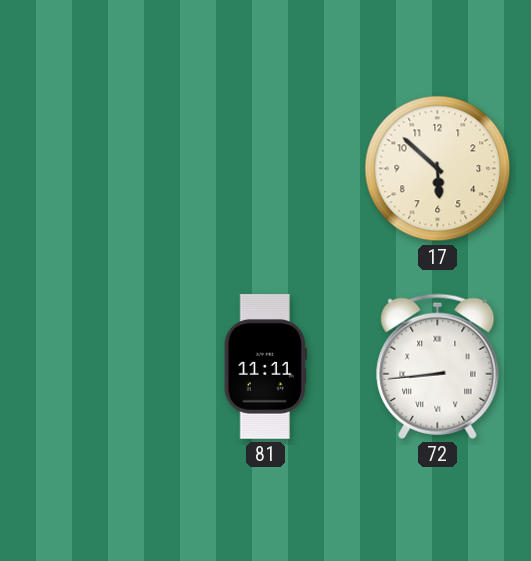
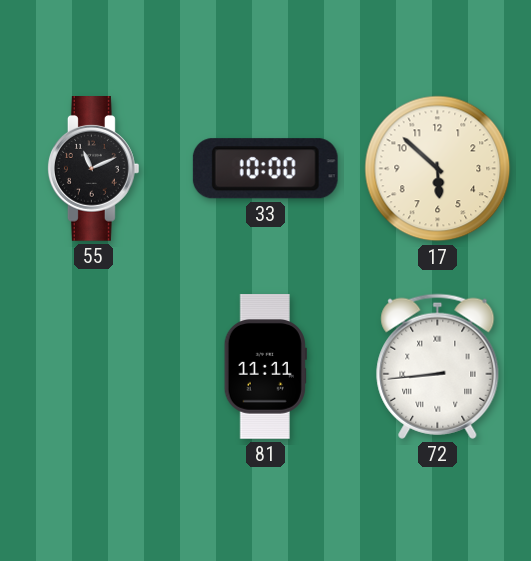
55: none -> 11:11
33: none -> 10:00
